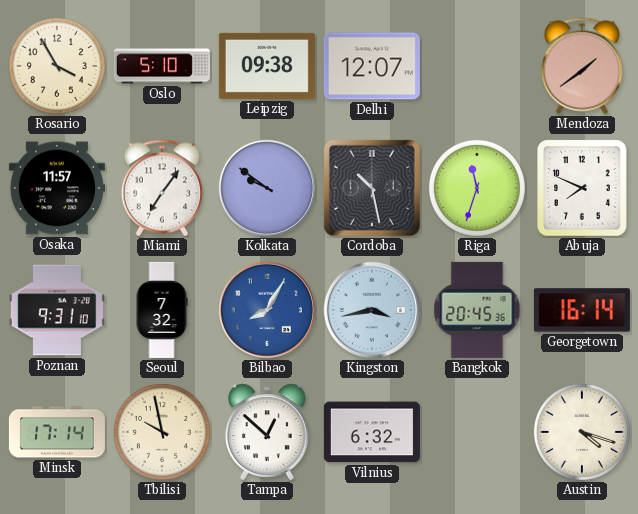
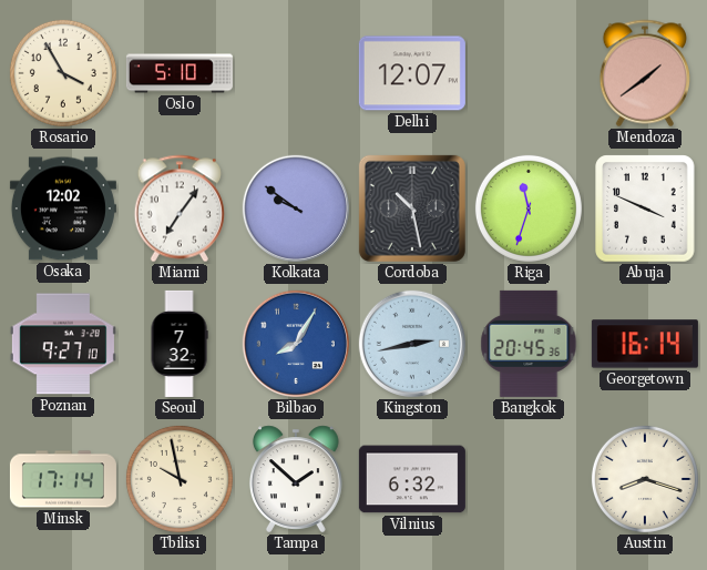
Leipzig: 09:38 -> none
Osaka: 11:57 -> 12:02
Abuja: 7:49 -> 3:49
Poznan: 9:31 -> 9:27
Kingston: 3:43 -> 2:43
Tampa: 12:52 -> 1:52
Austin: 4:18 -> 8:18
